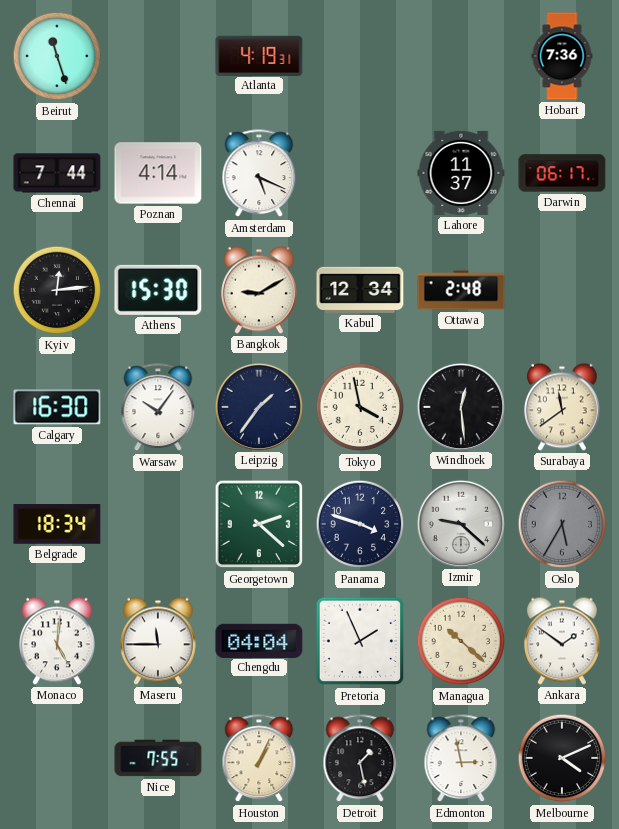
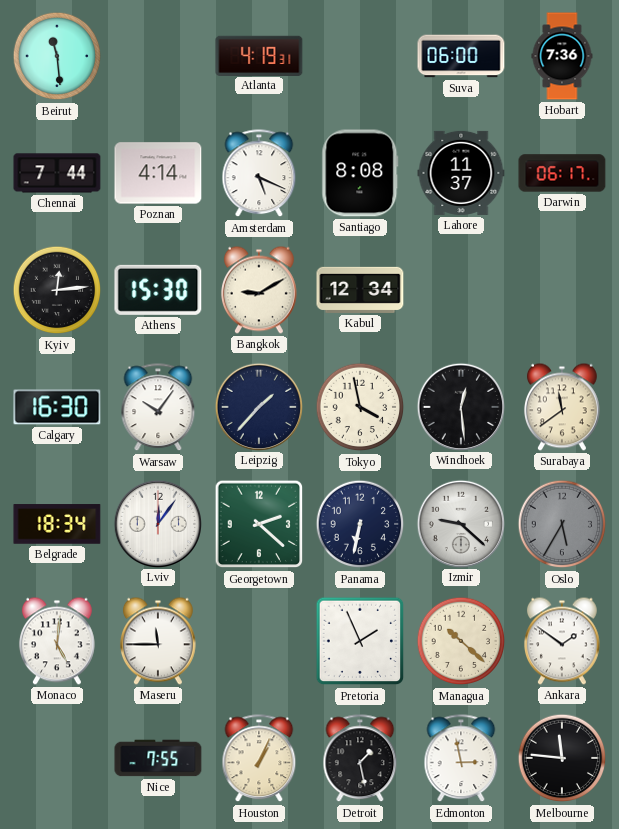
Beirut: 11:27 -> 11:29
Suva: none -> 06:00
Santiago: none -> 8:08
Ottawa: 2:48 -> none
Leipzig: 1:36 -> 1:37
Lviv: none -> 12:06
Panama: 3:48 -> 6:32
Chengdu: 04:04 -> none
Melbourne: 4:11 -> 11:46
